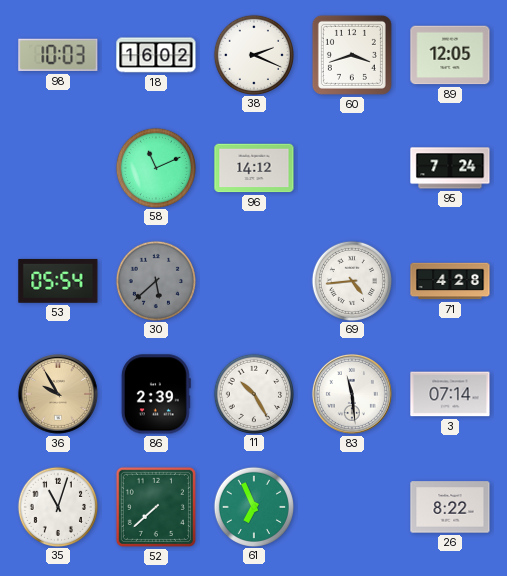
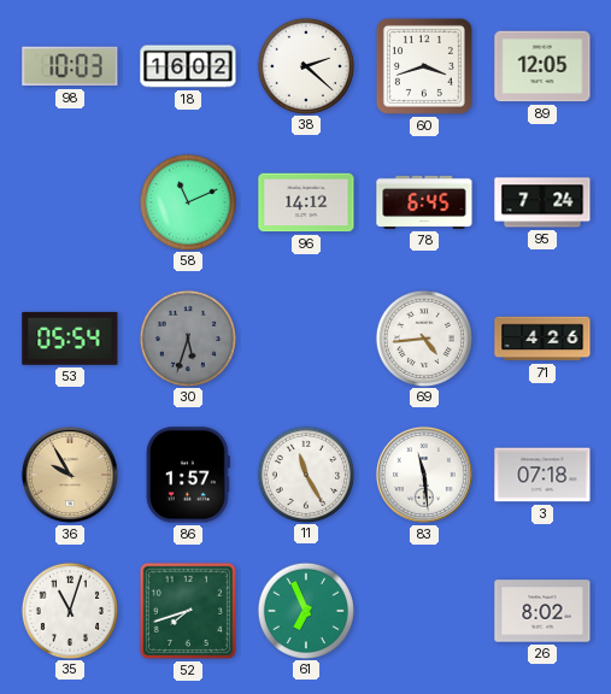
38: 2:19 -> 2:22
78: none -> 6:45
30: 5:38 -> 5:33
71: 4:28 -> 4:26
86: 2:39 -> 1:57
11: 10:25 -> 11:25
3: 07:14 -> 07:18
52: 7:38 -> 7:42
26: 8:22 -> 8:02
